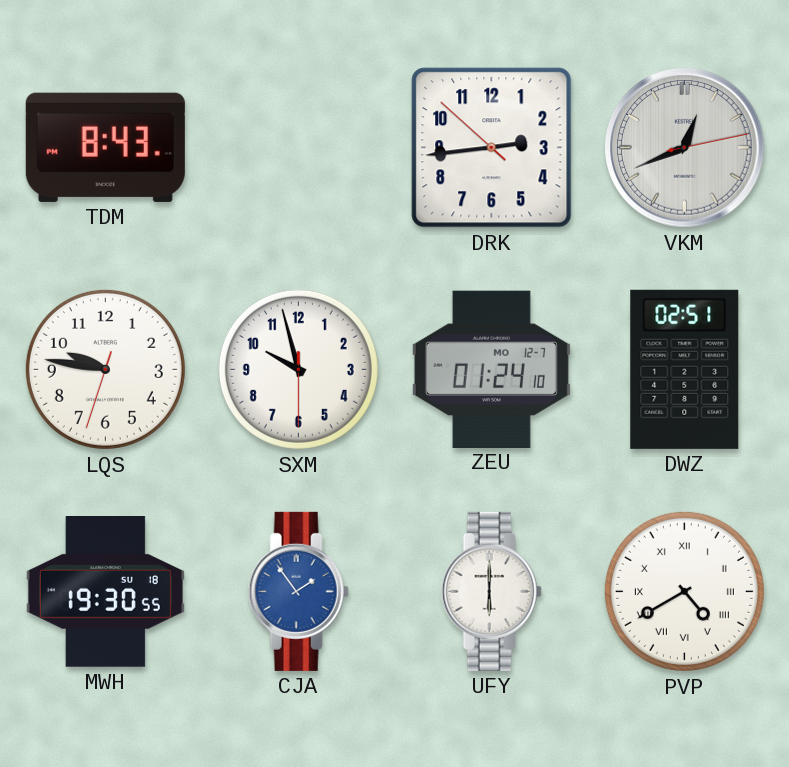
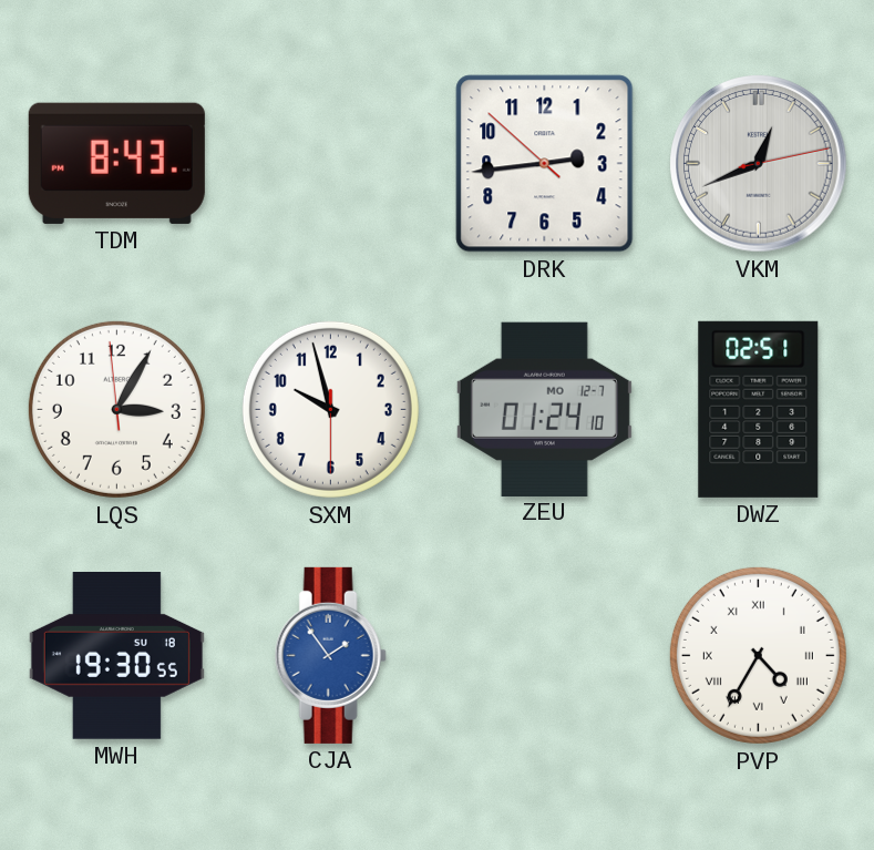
LQS: 9:46 -> 3:04
UFY: 6:00 -> none
PVP: 4:40 -> 4:35
